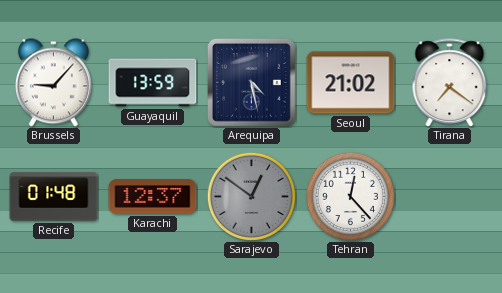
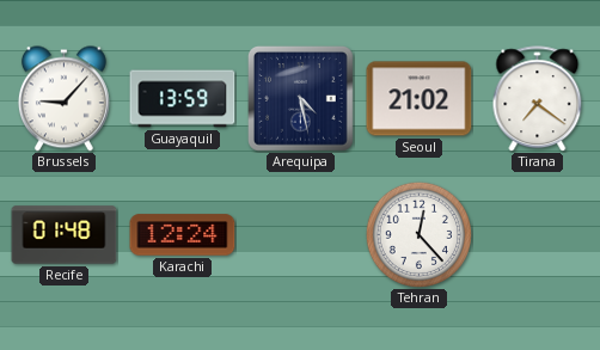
Karachi: 12:37 -> 12:24
Sarajevo: 12:51 -> none
